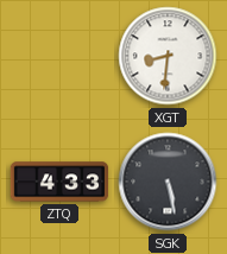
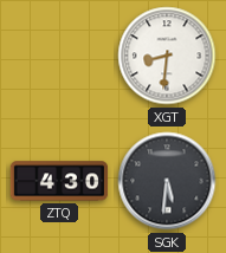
ZTQ: 4:33 -> 4:30
SGK: 5:28 -> 5:31
